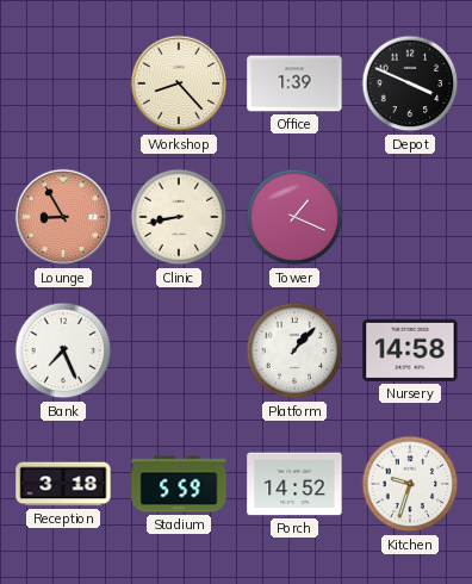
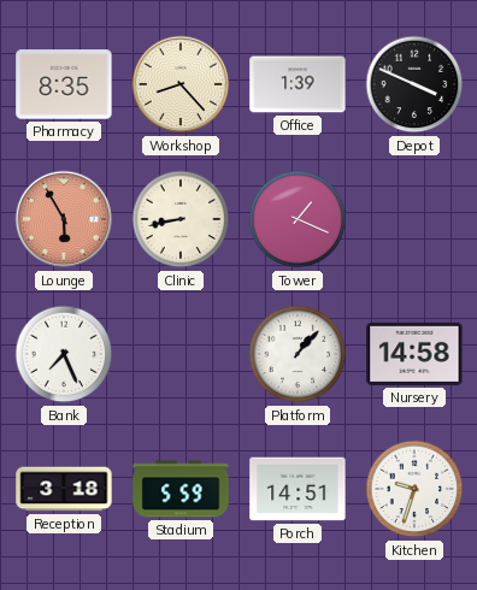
Pharmacy: none -> 8:35
Lounge: 8:55 -> 5:55
Porch: 14:52 -> 14:51
